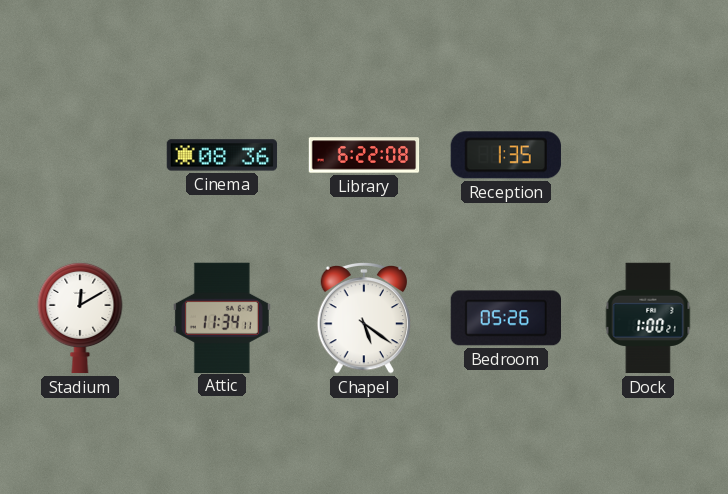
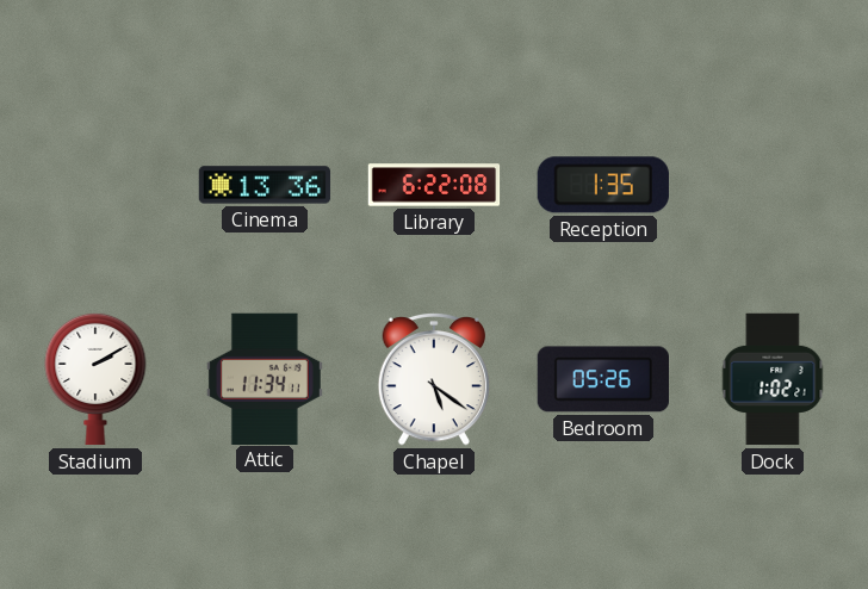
Cinema: 08:36 -> 13:36
Stadium: 12:10 -> 2:10
Dock: 1:00 -> 1:02
